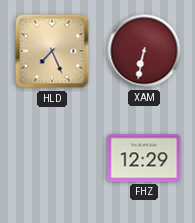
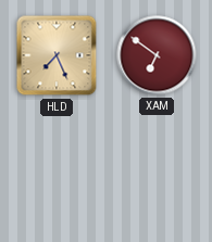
XAM: 6:32 -> 6:51
FHZ: 12:29 -> none
